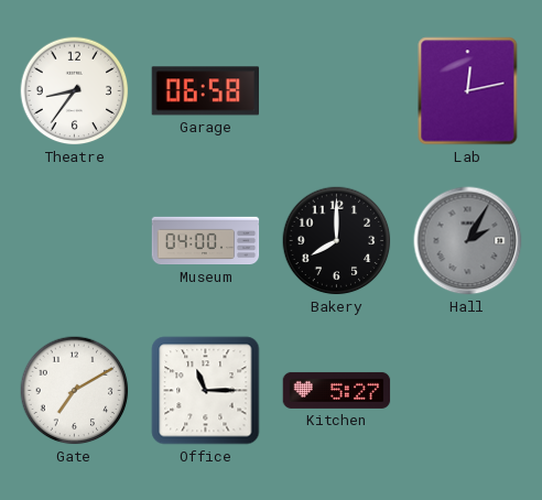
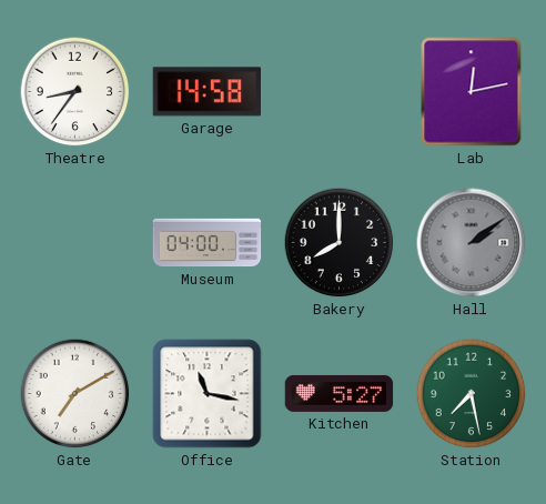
Garage: 06:58 -> 14:58
Hall: 2:05 -> 2:09
Office: 11:15 -> 11:17
Station: none -> 7:28
